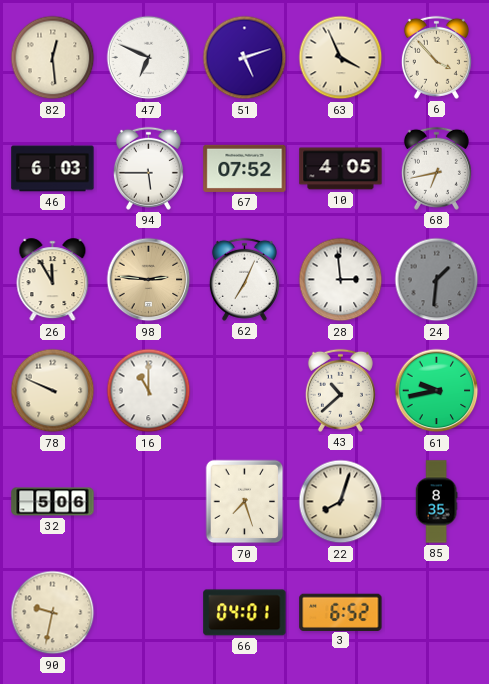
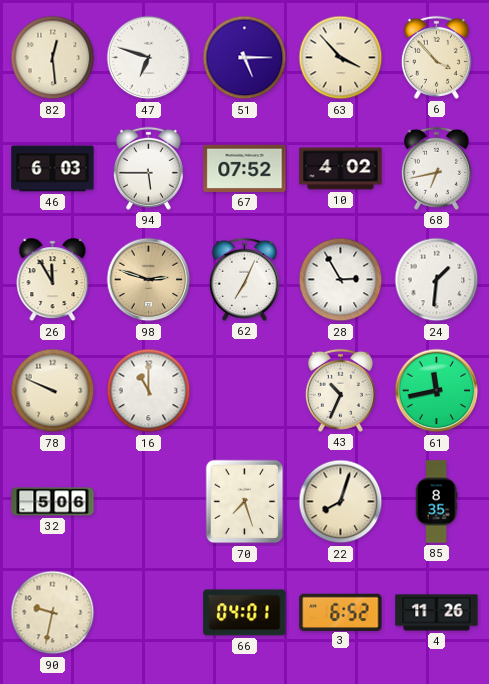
47: 6:49 -> 6:48
51: 5:12 -> 5:15
63: 3:56 -> 3:53
10: 4:05 -> 4:02
98: 2:46 -> 2:48
28: 2:59 -> 2:55
24 dial: grey -> white
43: 10:38 -> 10:34
61: 9:43 -> 11:43
4: none -> 11:26
